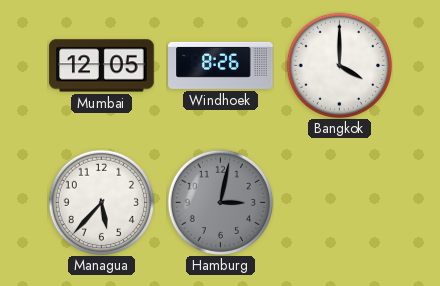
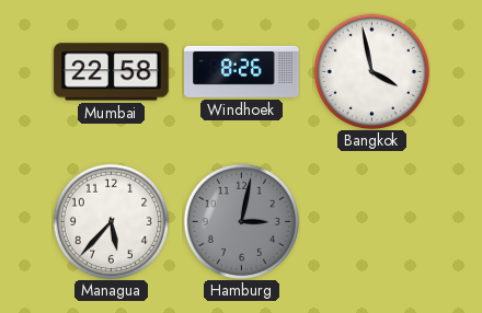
Mumbai: 12:05 -> 22:58
Bangkok: 4:00 -> 3:58
